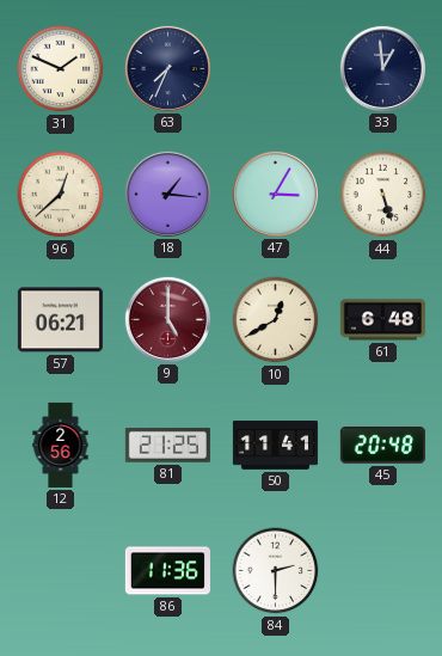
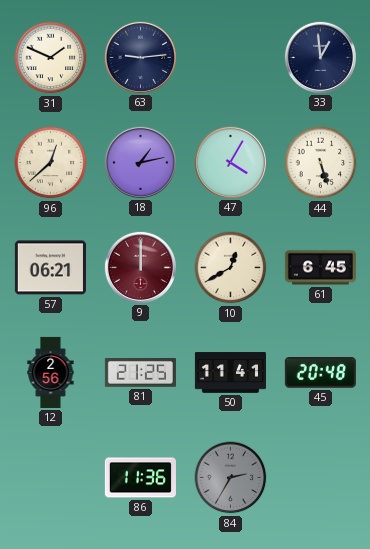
63: 7:34 -> 9:14
18: 1:16 -> 1:13
47: 3:05 -> 4:05
9: 5:00 -> 12:00
61: 6:48 -> 6:45
84: 2:30 -> 2:35
84 dial: white -> grey
